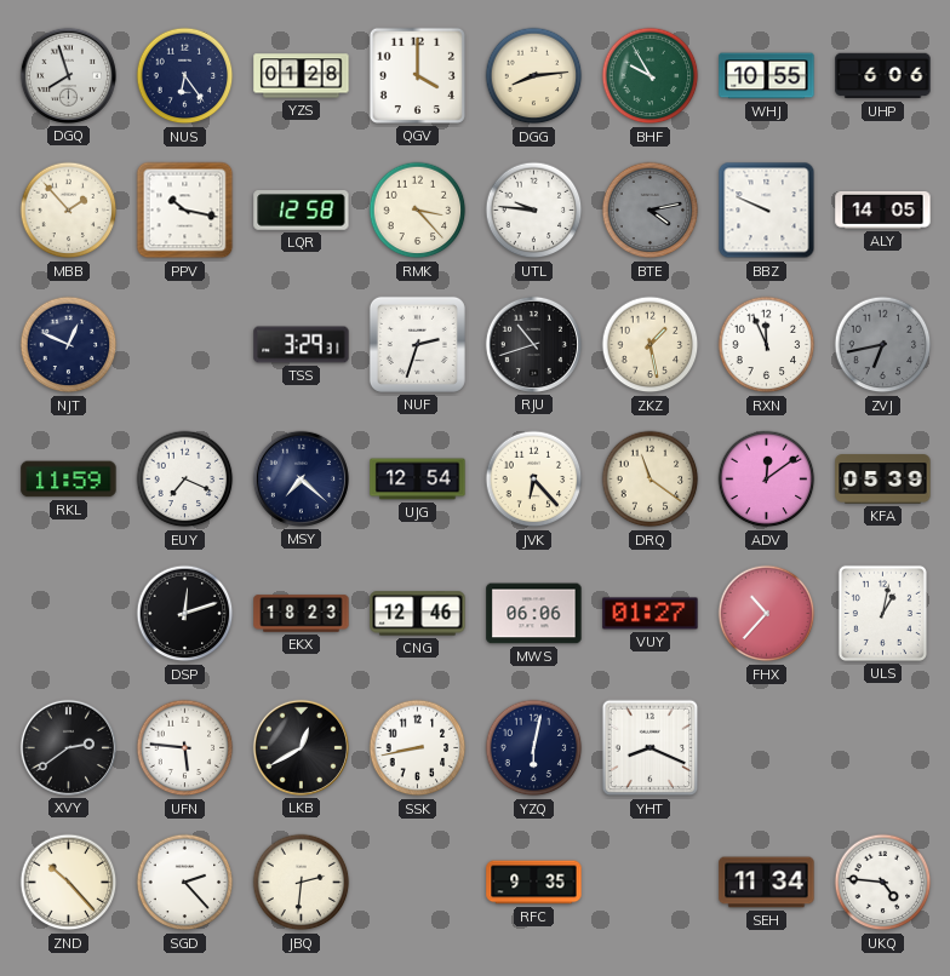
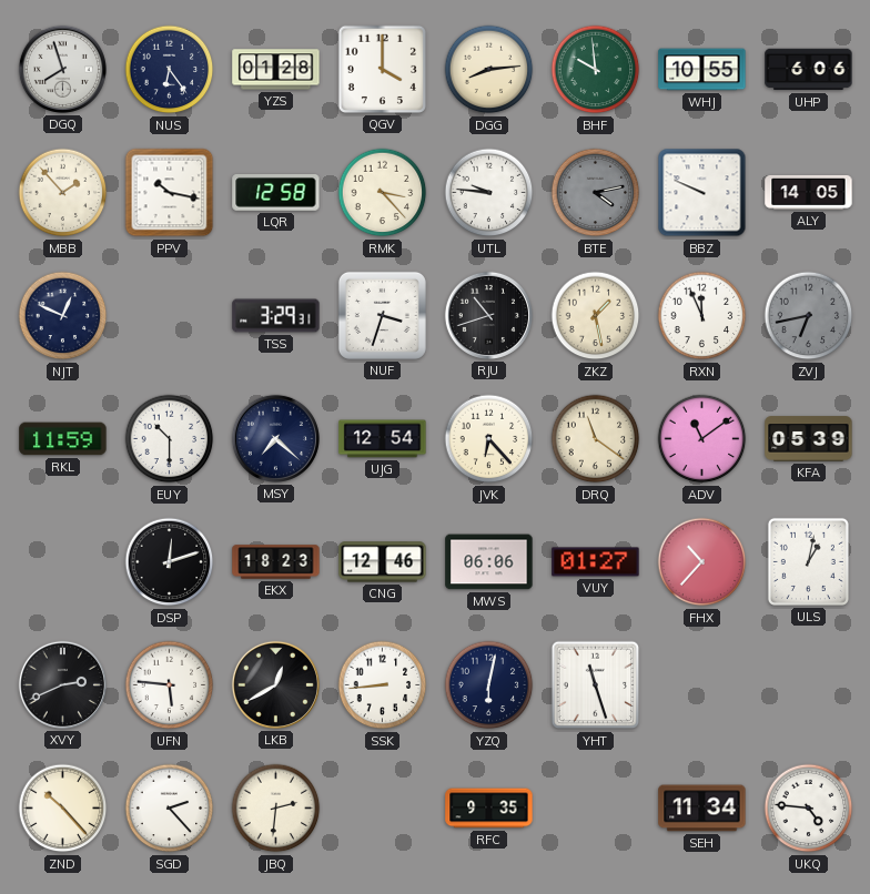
BHF: 9:55 -> 9:59
NUF: 2:33 -> 3:33
EUY: 7:19 -> 10:30
ADV: 12:09 -> 11:09
XVY: 2:39 -> 2:41
SSK: 8:43 -> 8:44
YHT: 8:19 -> 11:27
